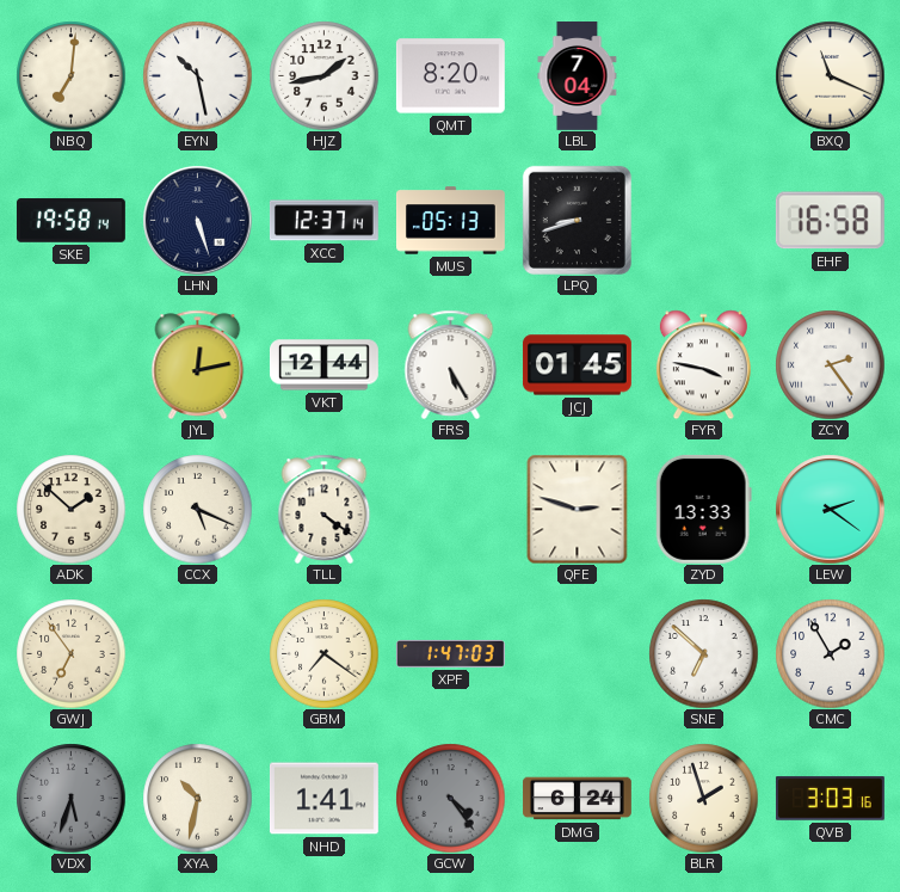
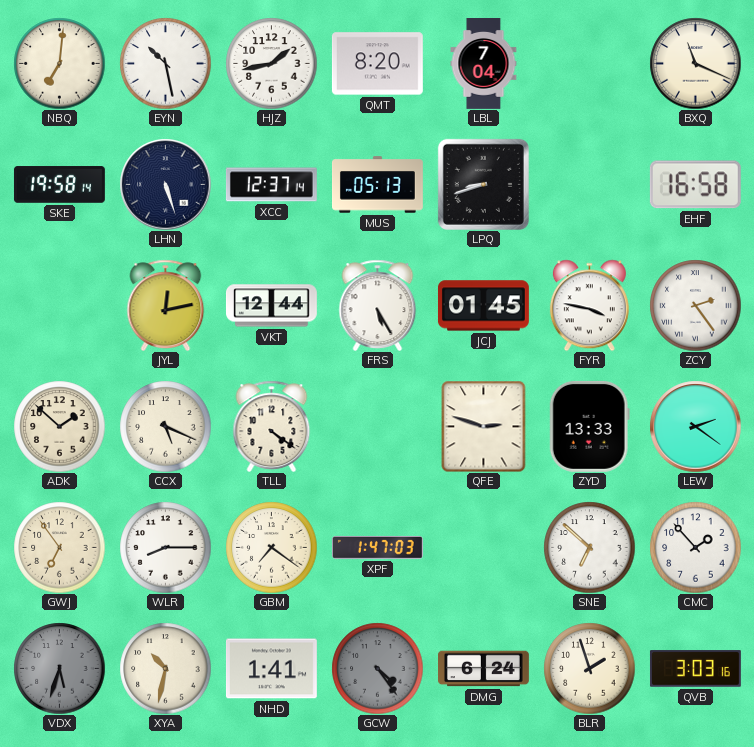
WLR: none -> 8:15
CMC: 1:55 -> 1:53
